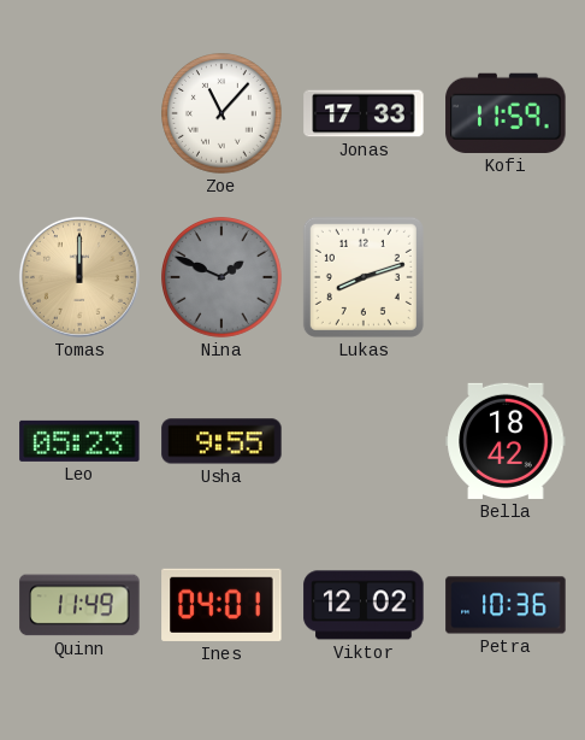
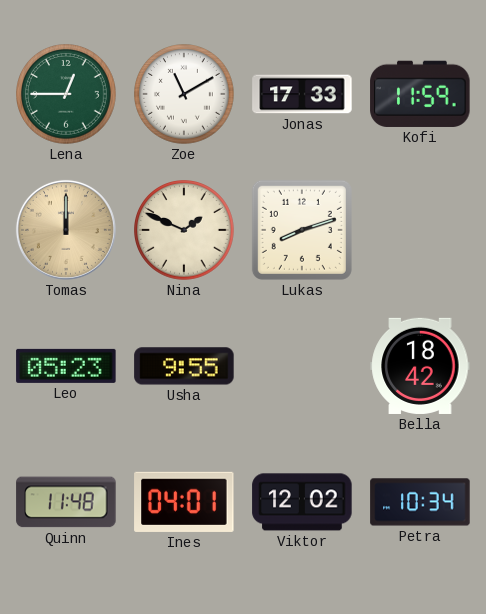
Lena: none -> 12:45
Zoe: 11:07 -> 11:10
Nina dial: grey -> cream
Quinn: 11:49 -> 11:48
Petra: 10:36 -> 10:34
